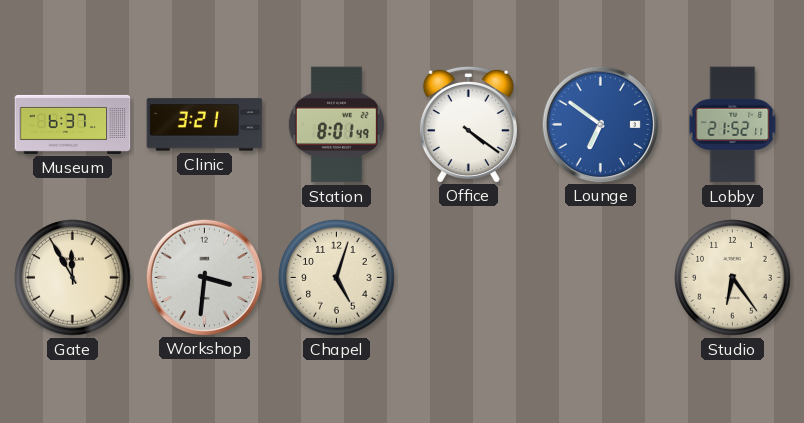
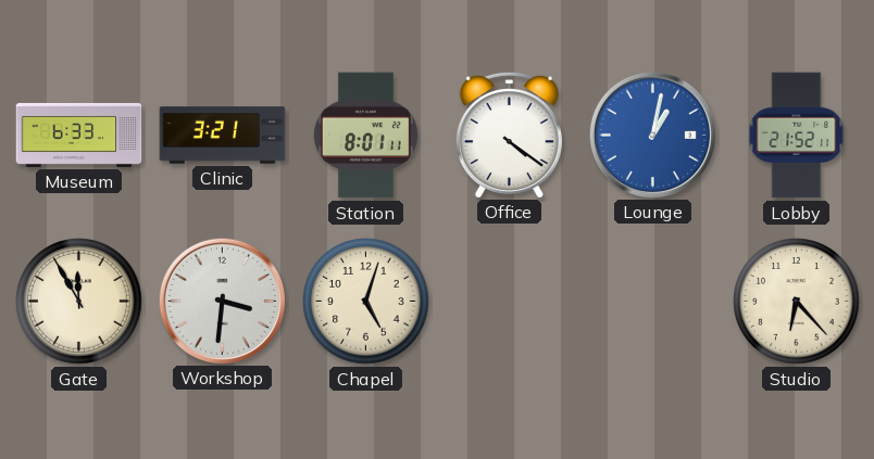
Museum: 6:37 -> 6:33
Station: 8:01:49 -> 8:01:11
Lounge: 6:51 -> 1:02
Studio: 6:24 -> 6:23
